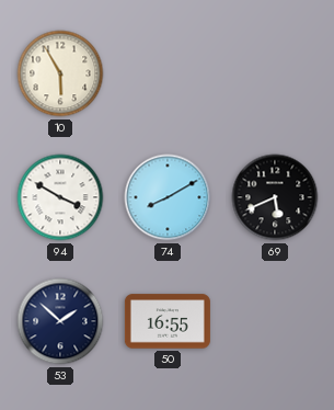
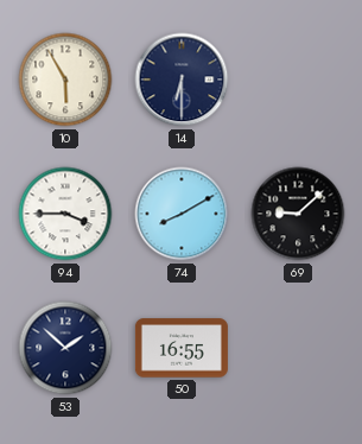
14: none -> 6:30
94: 3:50 -> 3:45
69: 5:41 -> 9:08
